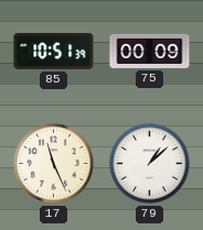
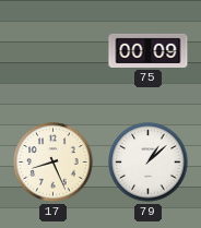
85: 10:51 -> none
17: 11:26 -> 8:26
